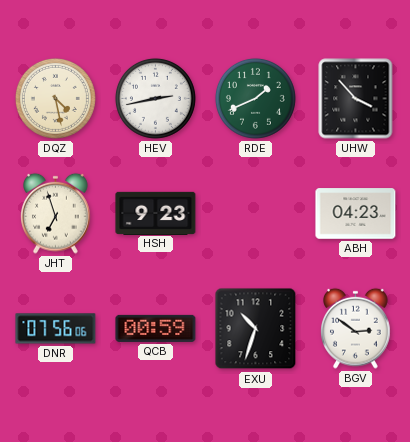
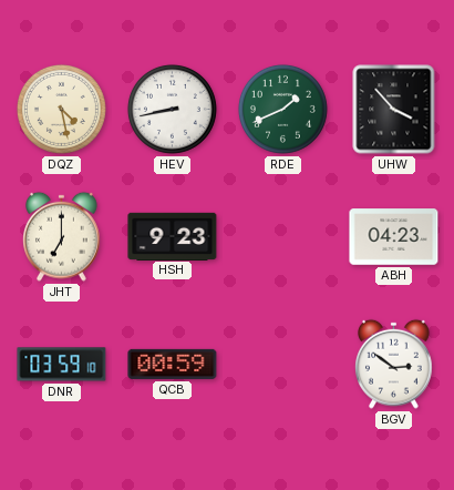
HEV: 2:43 -> 8:43
JHT: 6:57 -> 7:00
DNR: 07:56 -> 03:59
EXU: 10:33 -> none
